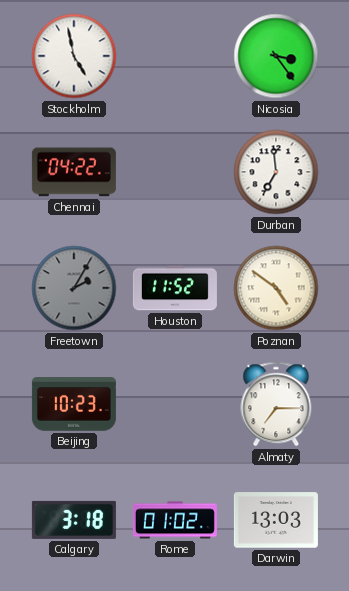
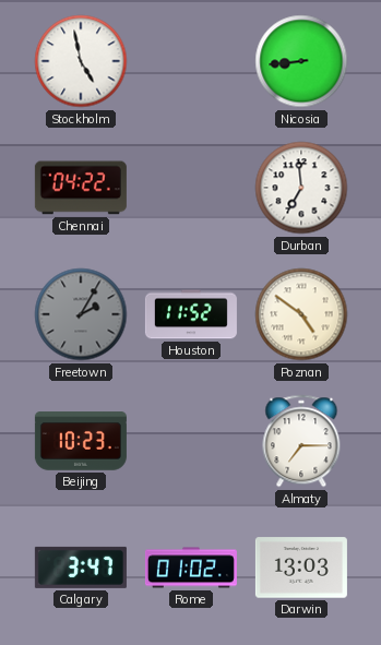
Nicosia: 3:24 -> 8:44
Calgary: 3:18 -> 3:47
